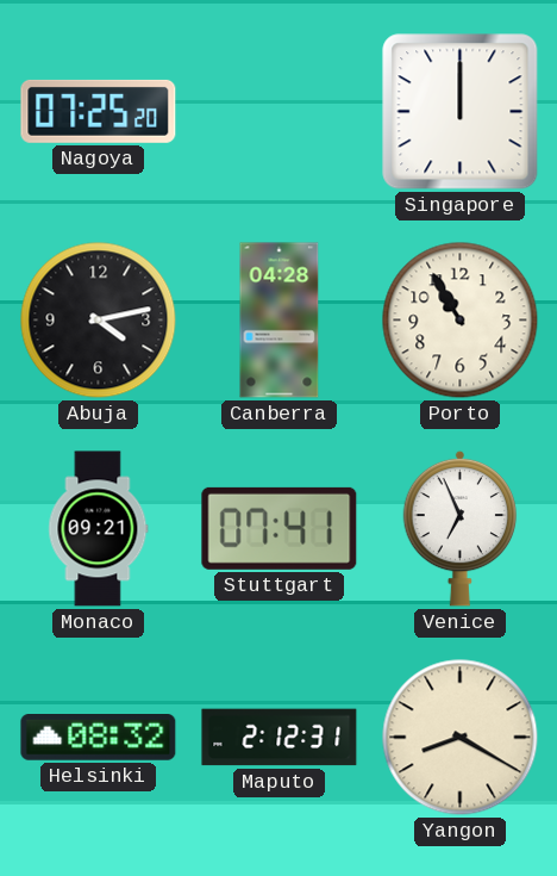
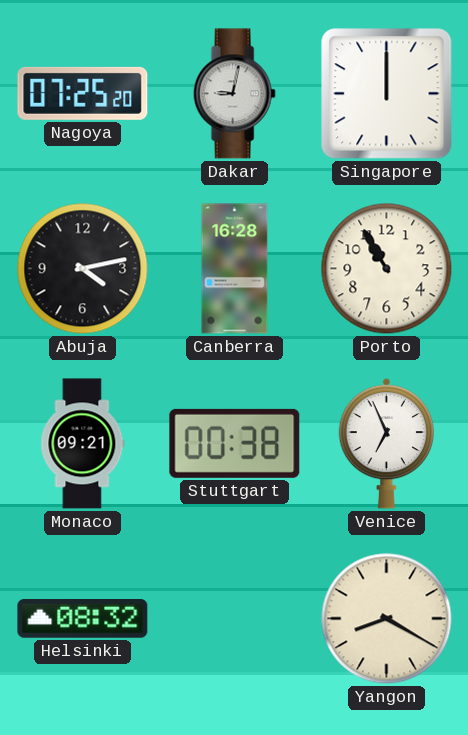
Dakar: none -> 9:02
Canberra: 04:28 -> 16:28
Stuttgart: 07:41 -> 00:38
Maputo: 2:12 -> none
